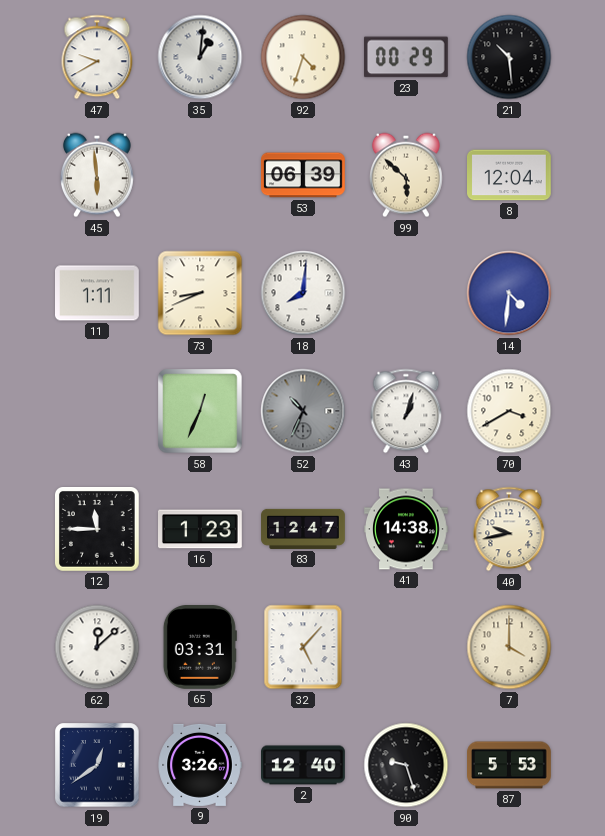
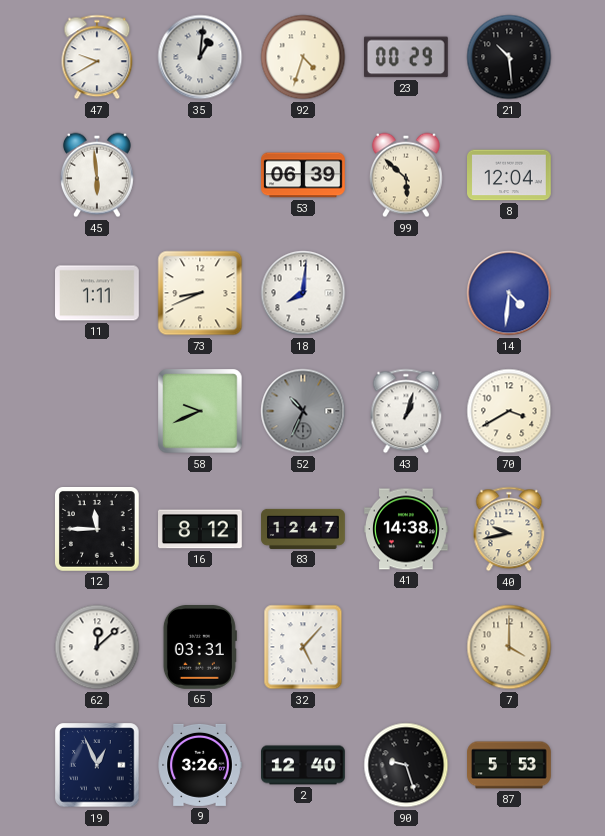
58: 12:34 -> 9:41
16: 1:23 -> 8:12
19: 12:39 -> 12:56
